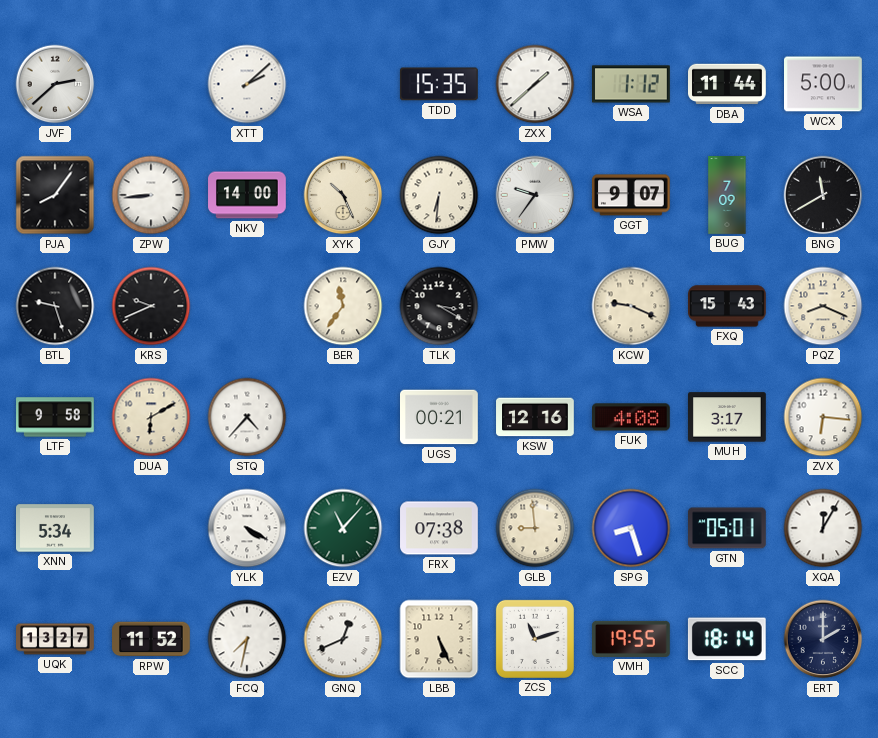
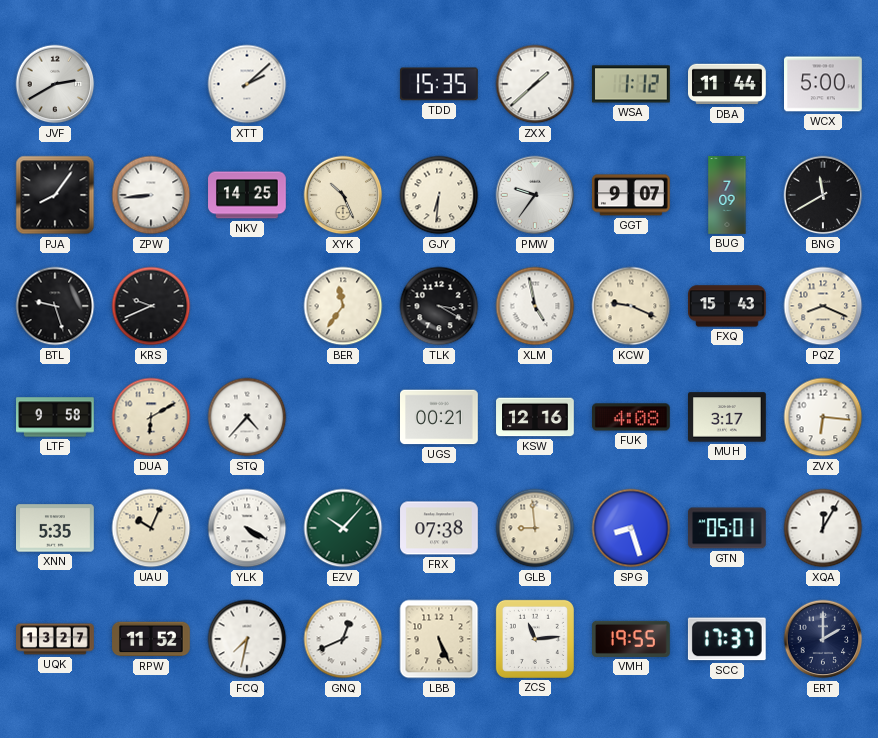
JVF: 2:38 -> 2:40
NKV: 14:00 -> 14:25
XLM: none -> 4:58
XNN: 5:34 -> 5:35
UAU: none -> 10:04
EZV: 11:07 -> 10:07
ZCS: 11:12 -> 11:14
SCC: 18:14 -> 17:37
